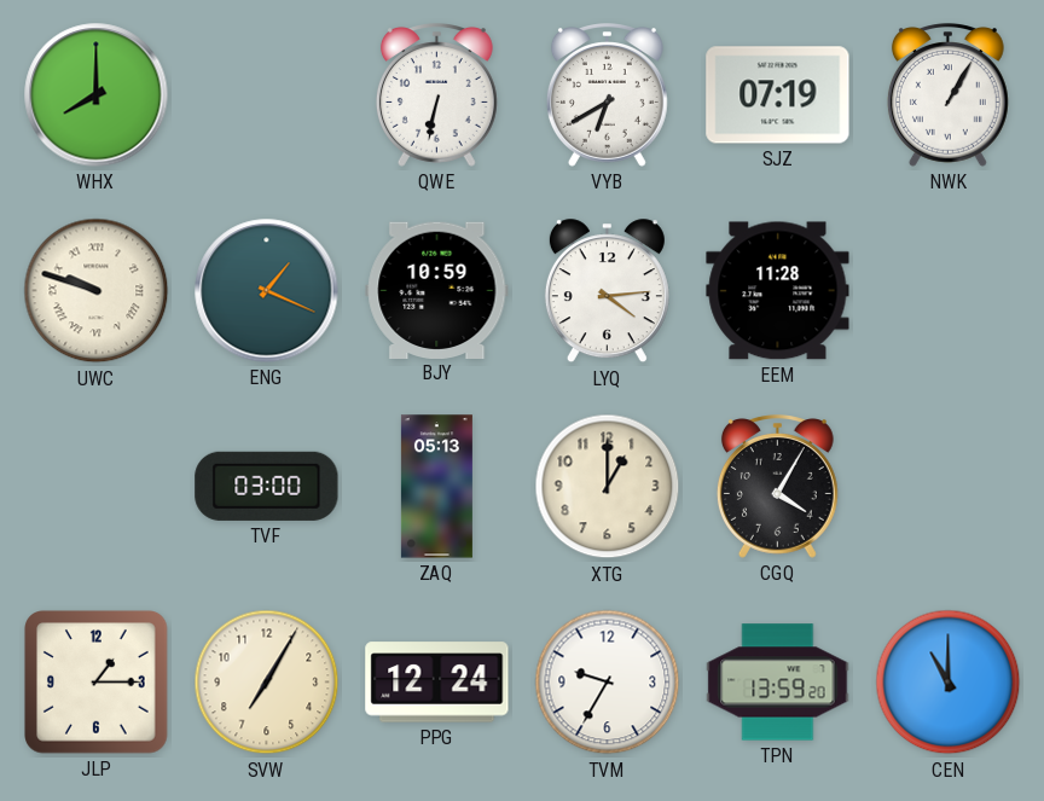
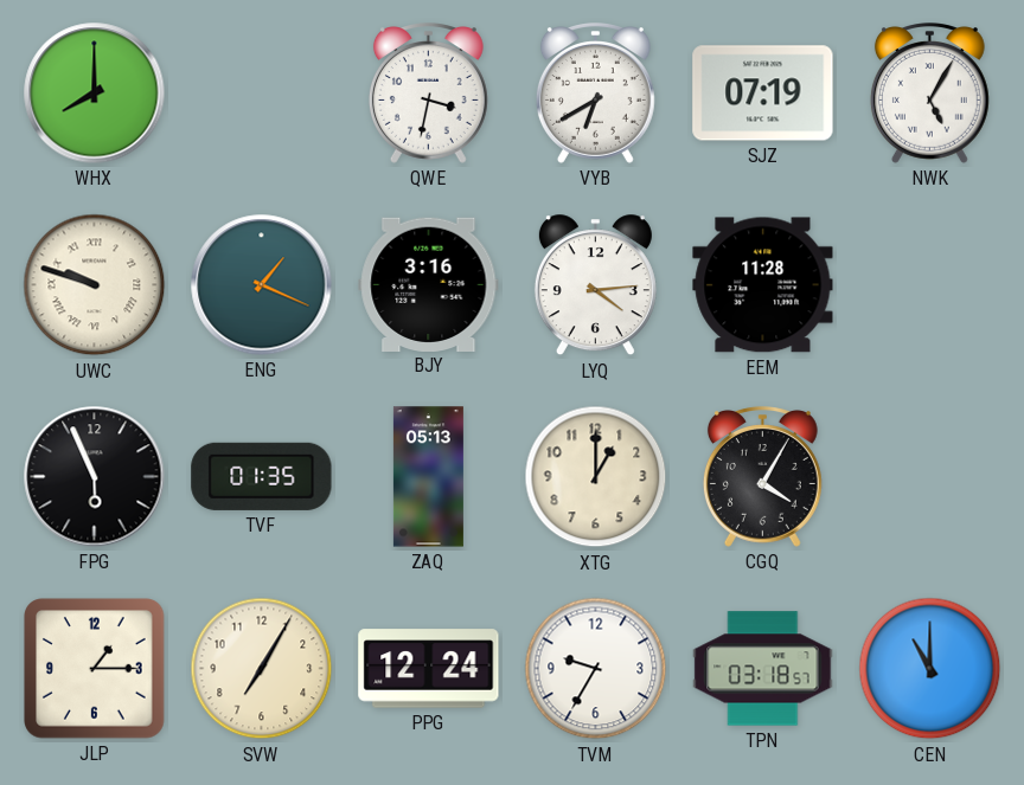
QWE: 6:32 -> 3:32
NWK: 1:05 -> 5:05
BJY: 10:59 -> 3:16
FPG: none -> 5:56
TVF: 03:00 -> 01:35
TPN: 13:59 -> 03:18
